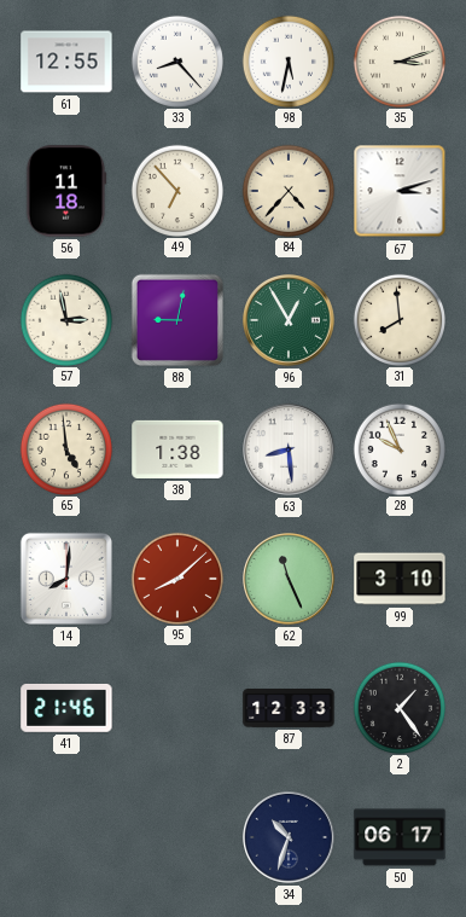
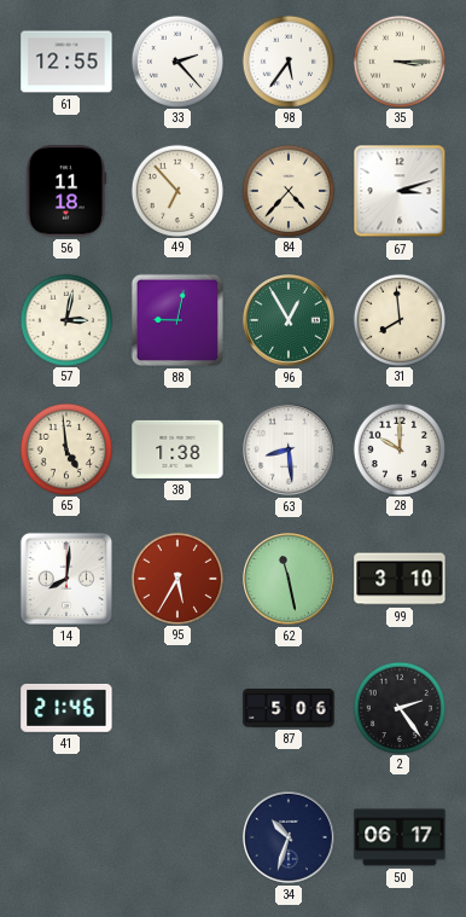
33: 8:23 -> 2:23
98: 5:32 -> 5:36
35: 3:12 -> 3:15
57: 2:58 -> 3:02
28: 9:56 -> 10:00
95: 8:08 -> 5:35
62: 11:26 -> 11:28
87: 12:33 -> 5:06
2: 1:24 -> 2:24
